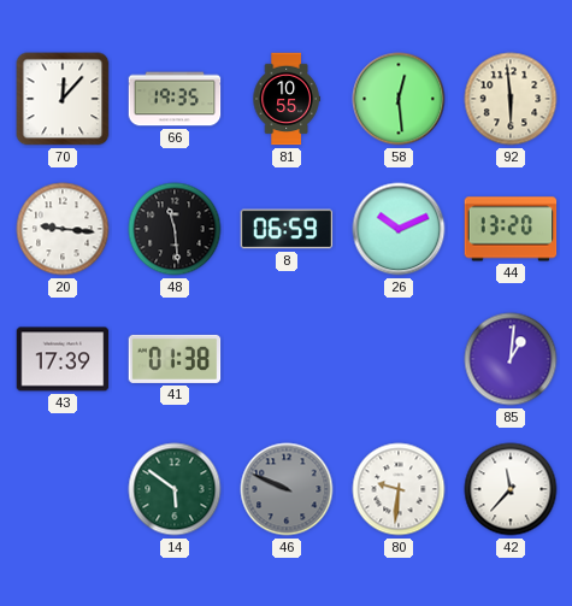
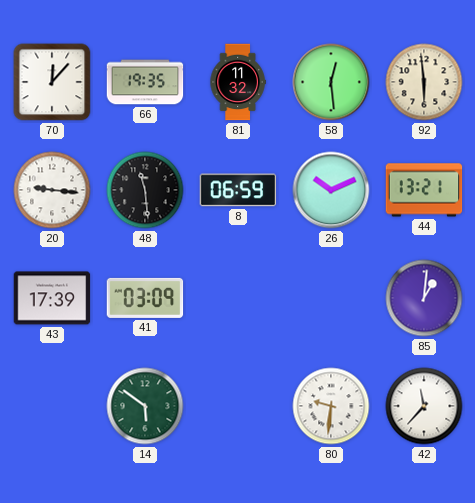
81: 10:55 -> 11:32
44: 13:20 -> 13:21
41: 01:38 -> 03:09
46: 9:49 -> none
